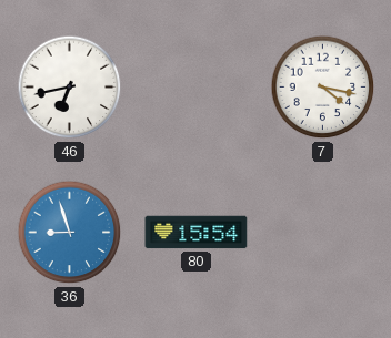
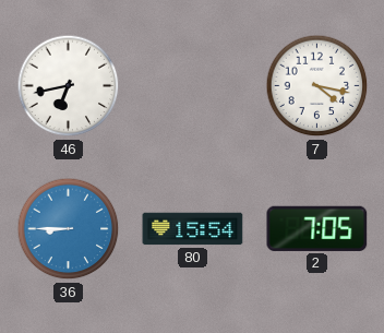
36: 8:57 -> 8:45
2: none -> 7:05
